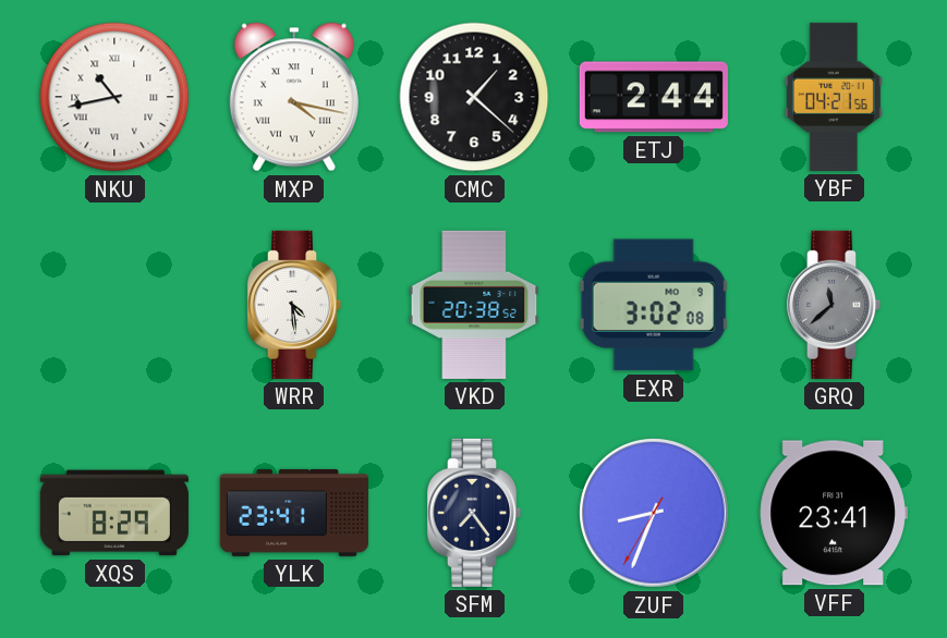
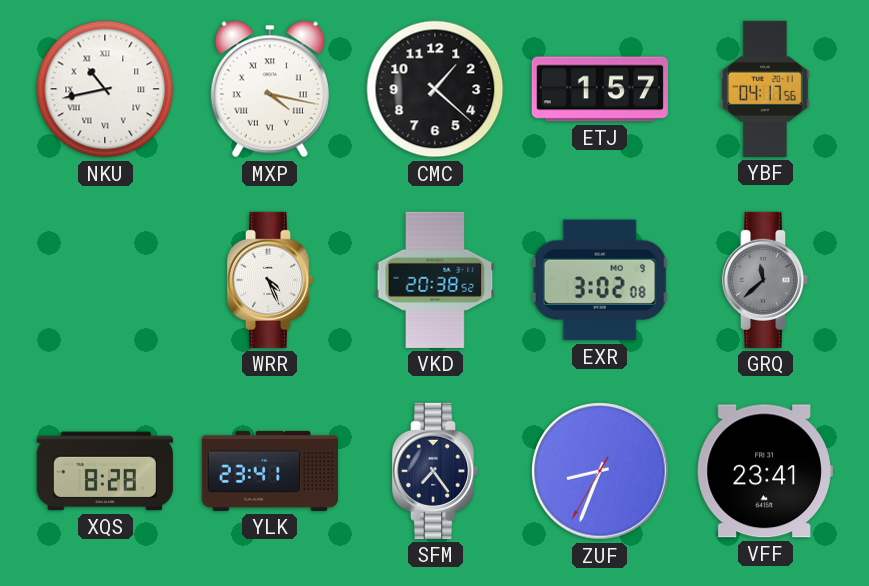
ETJ: 2:44 -> 1:57
YBF: 04:21 -> 04:17
WRR: 4:29 -> 4:26
XQS: 8:29 -> 8:28
